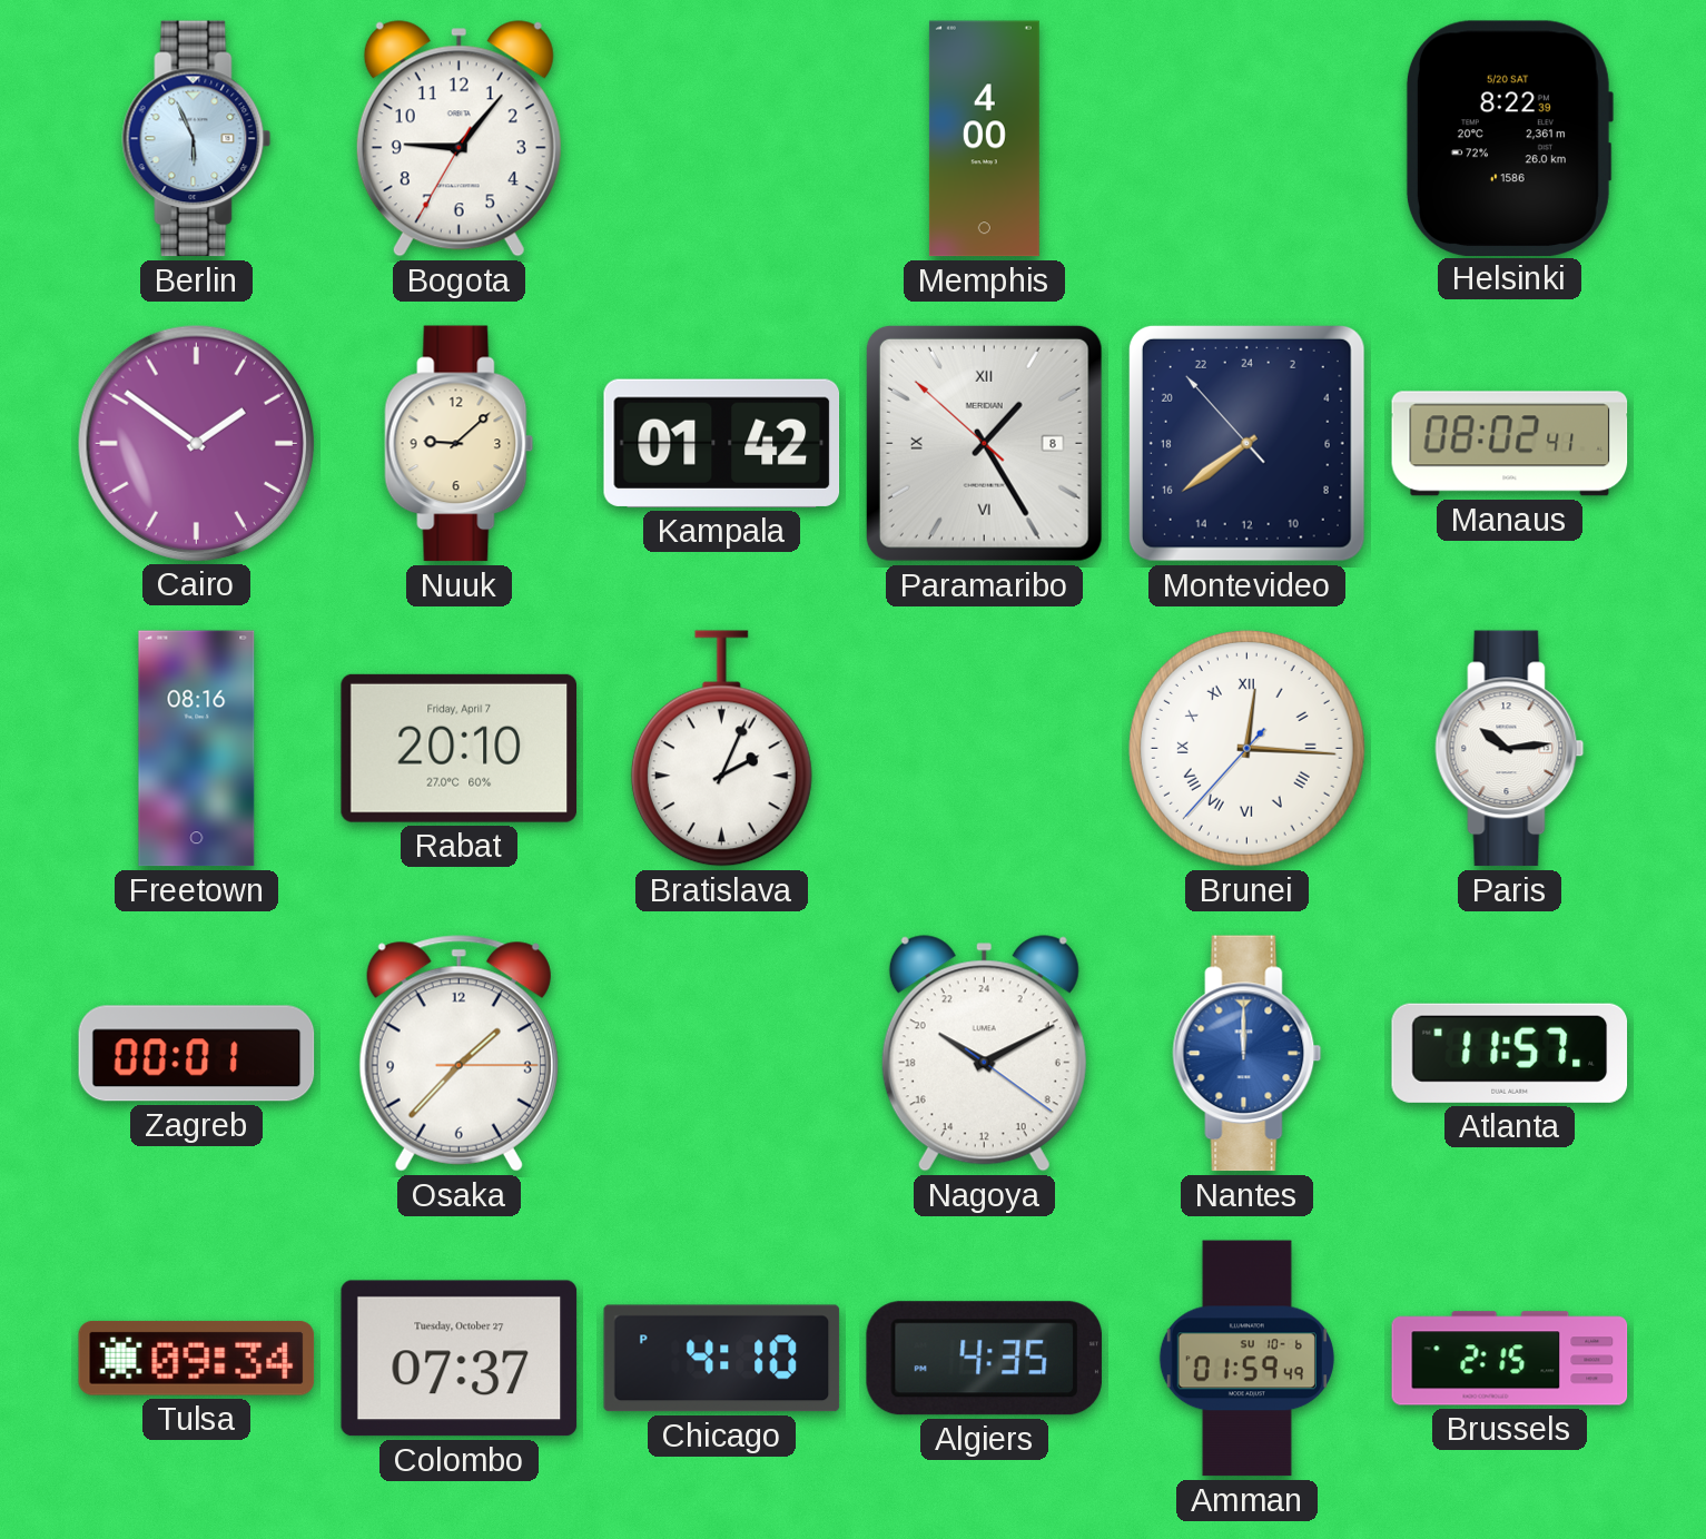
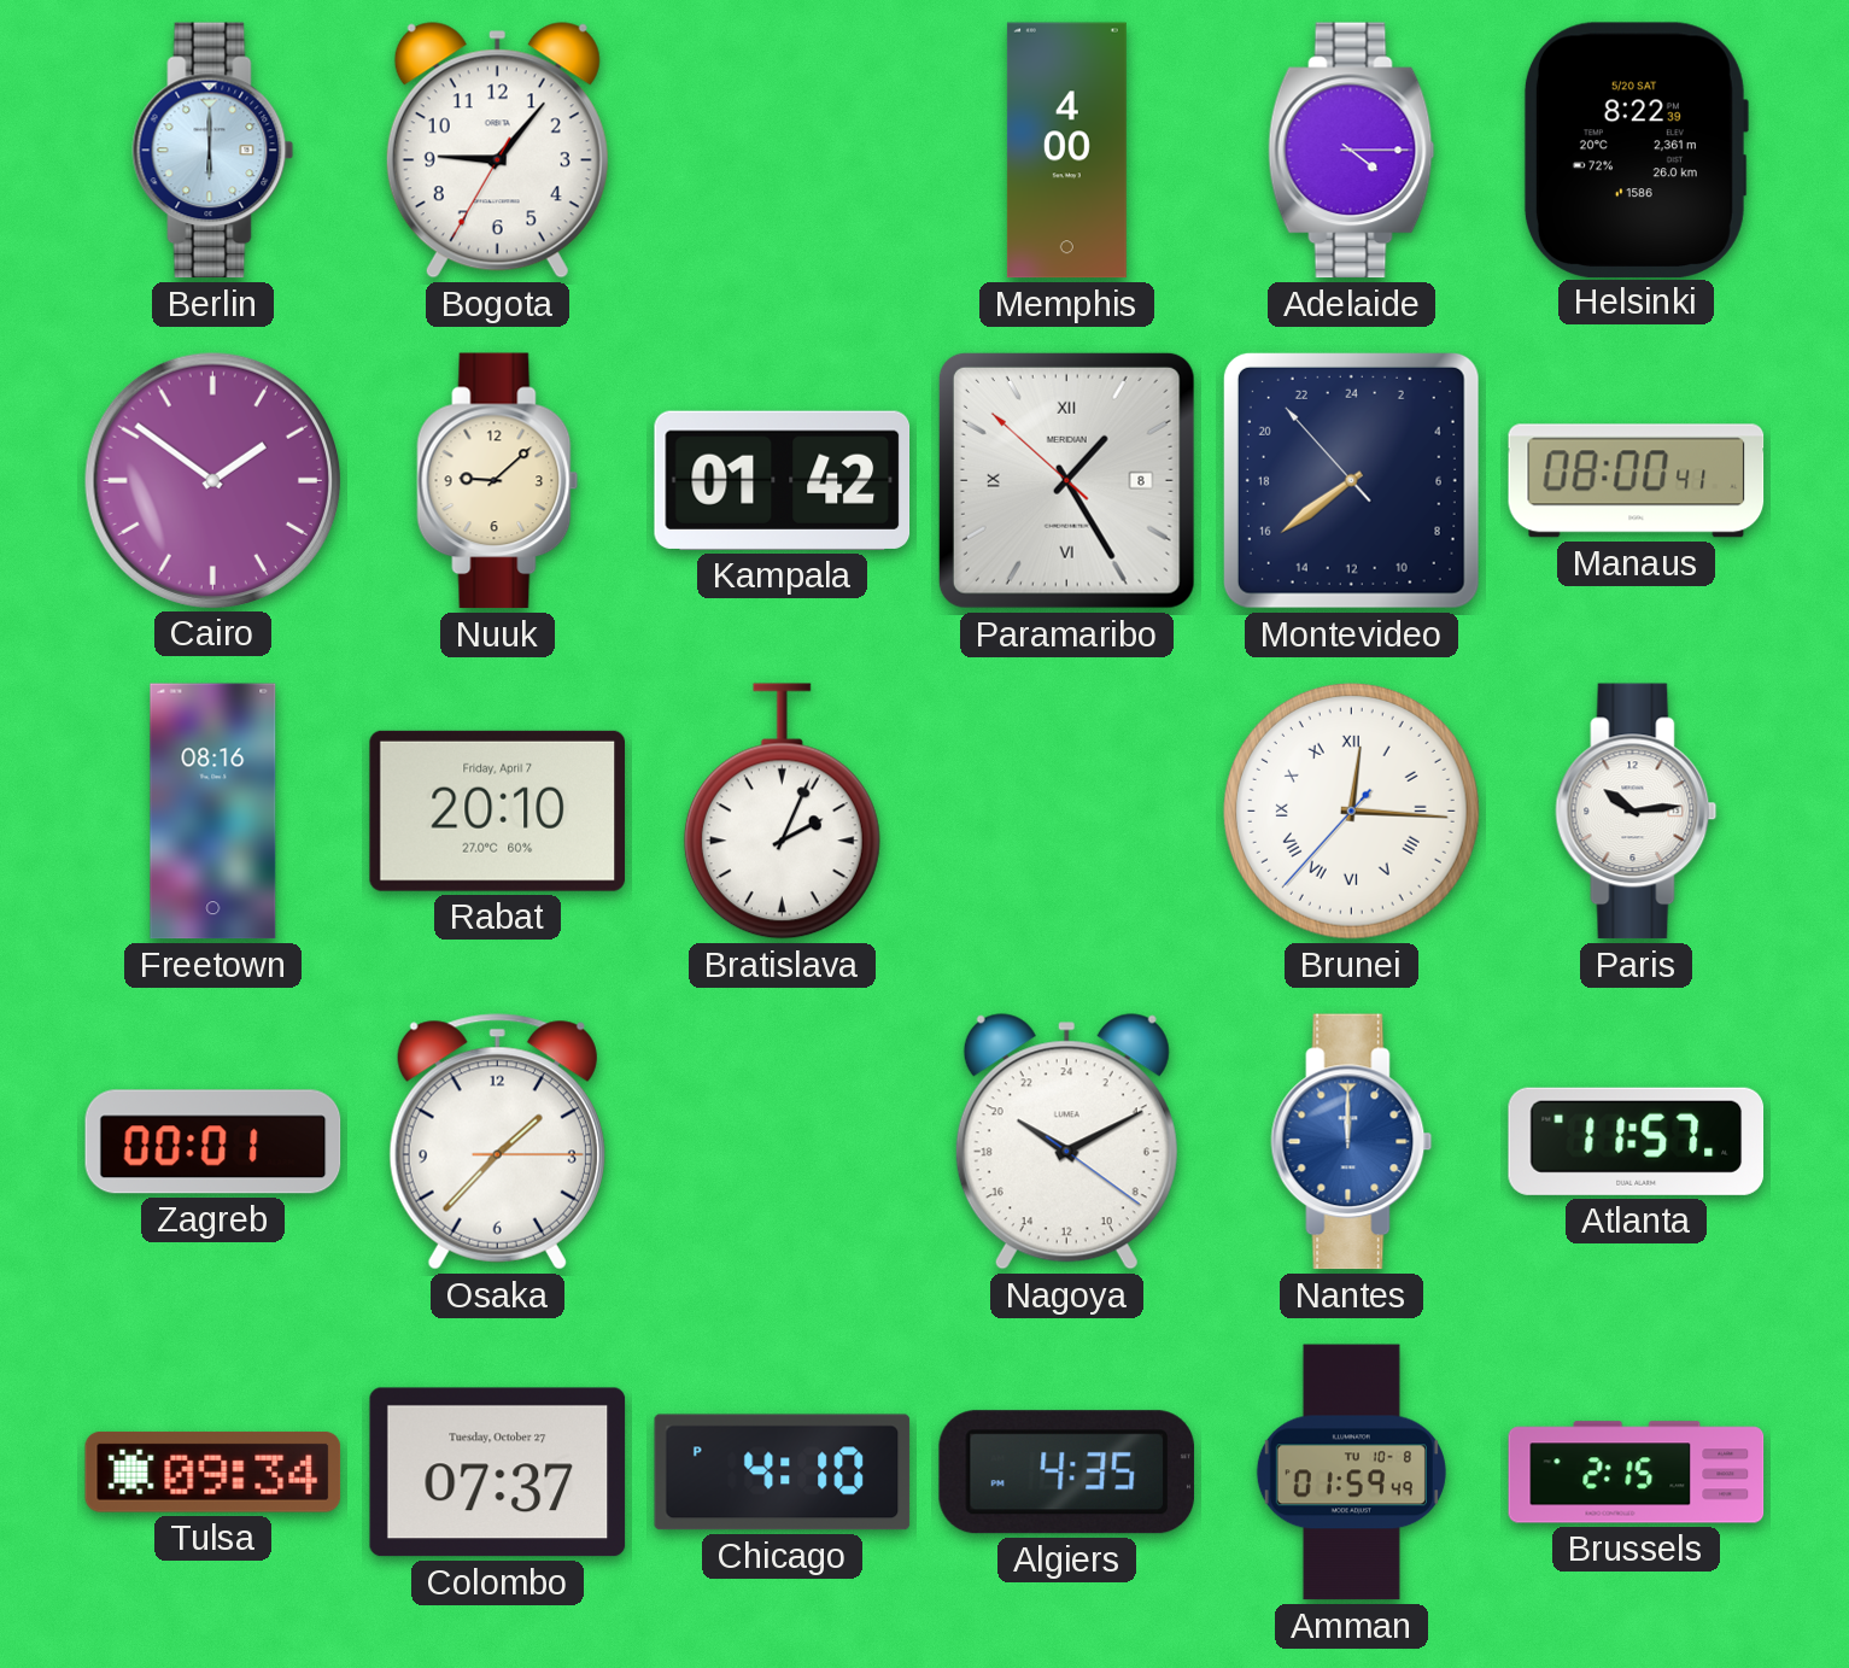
Berlin: 5:56 -> 6:00
Adelaide: none -> 4:15
Manaus: 08:02 -> 08:00
Amman date: SU 10-6 -> TU 10-8
